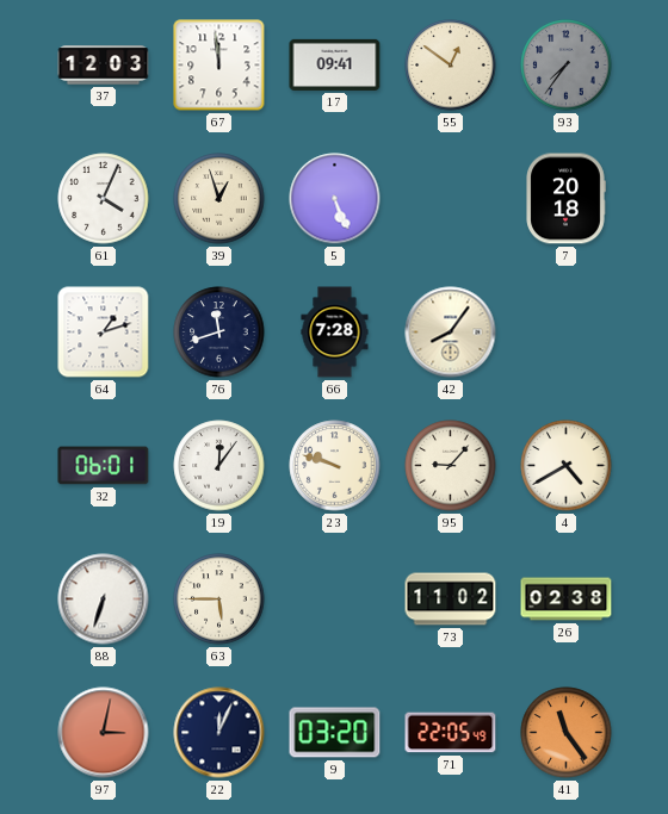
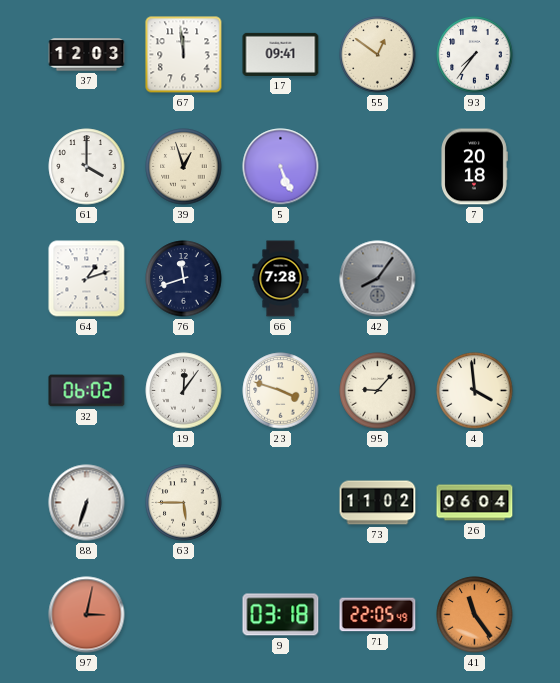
93 dial: grey -> white
61: 4:04 -> 4:00
42 dial: cream -> grey
32: 06:01 -> 06:02
23: 9:48 -> 3:48
4: 4:40 -> 3:59
26: 02:38 -> 06:04
22: 12:04 -> none
9: 03:20 -> 03:18
